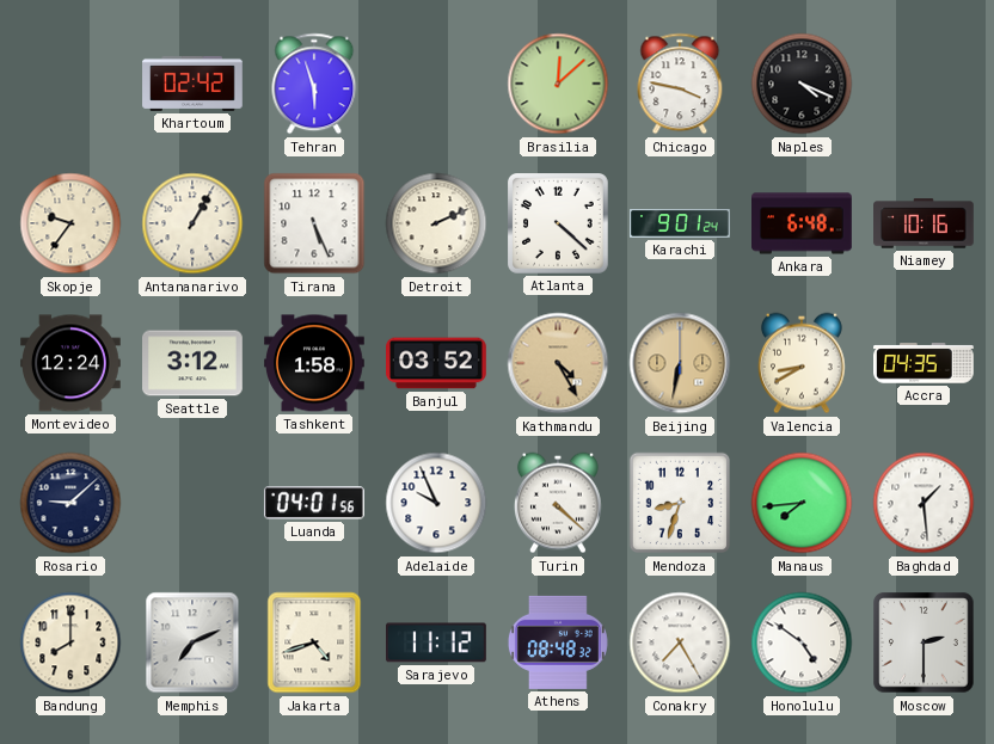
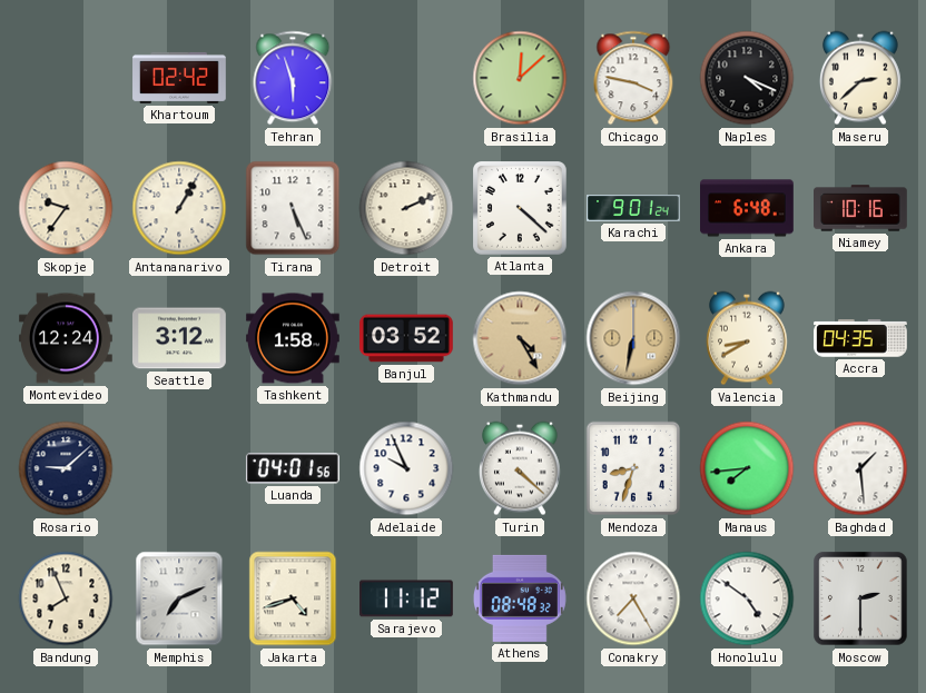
Maseru: none -> 2:38
Bandung: 8:00 -> 7:56
